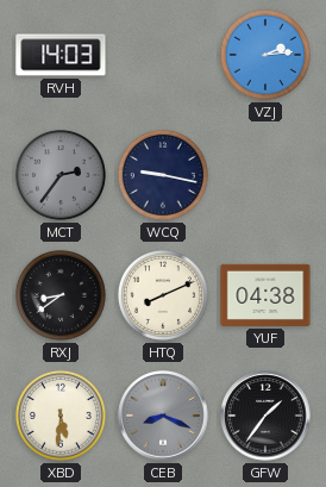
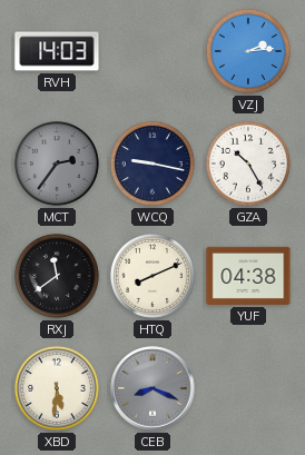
GZA: none -> 10:25
RXJ: 8:39 -> 11:39
GFW: 1:36 -> none
